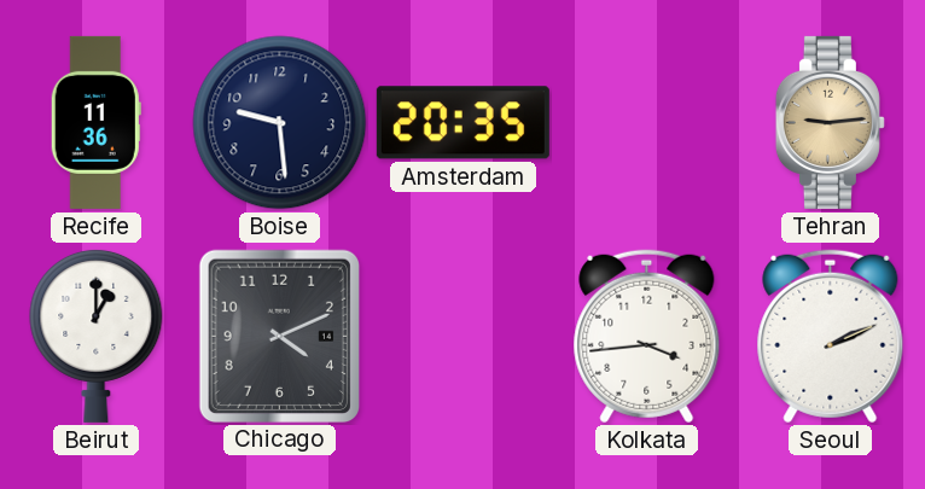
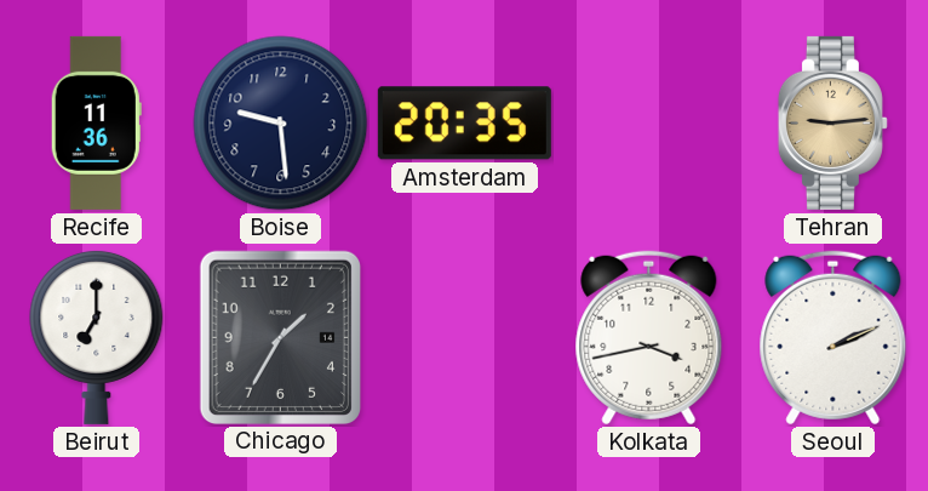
Beirut: 1:00 -> 7:00
Chicago: 4:11 -> 1:35
Kolkata: 3:44 -> 3:43
